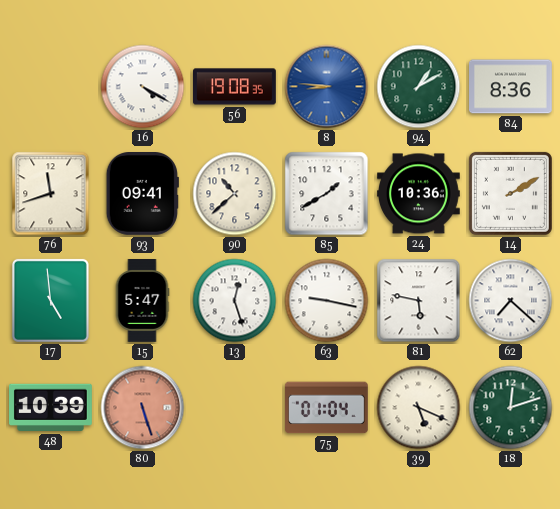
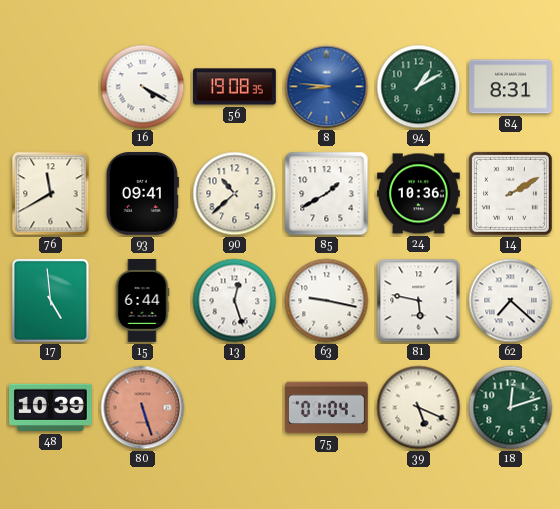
84: 8:36 -> 8:31
76: 11:42 -> 11:40
15: 5:47 -> 6:44
